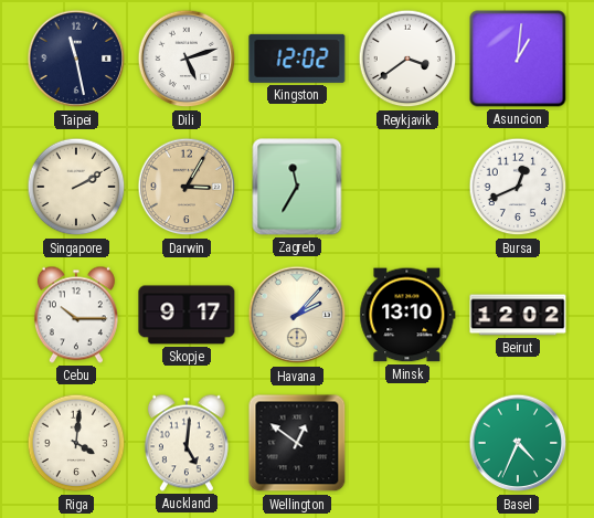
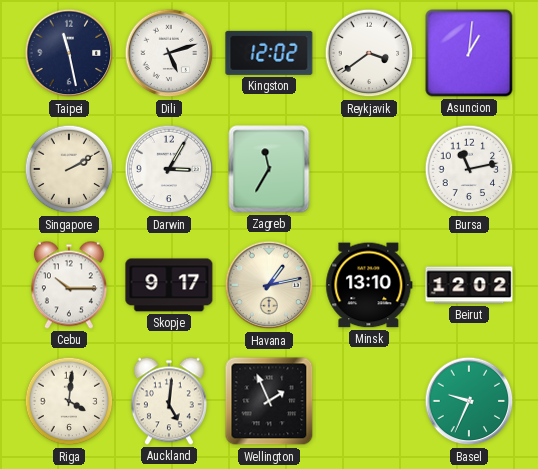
Darwin dial: champagne -> white
Bursa: 12:41 -> 11:13
Havana: 2:07 -> 1:13
Wellington: 12:51 -> 1:56
Basel: 4:34 -> 9:34
